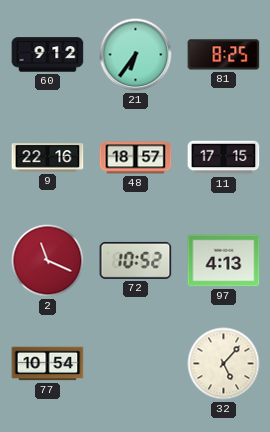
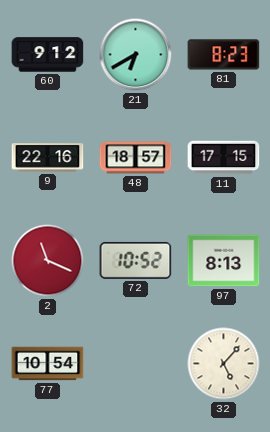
21: 6:36 -> 6:40
81: 8:25 -> 8:23
97: 4:13 -> 8:13
